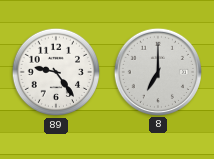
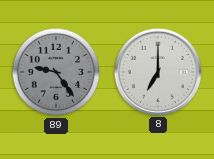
89 dial: white -> grey
